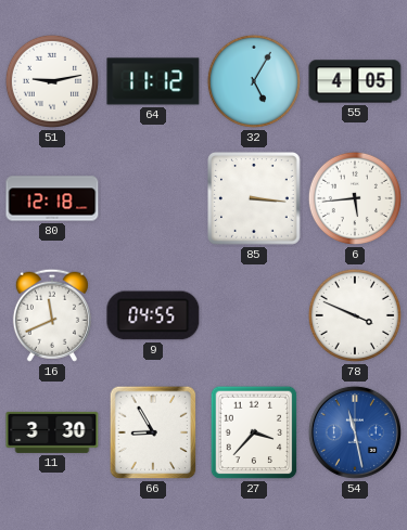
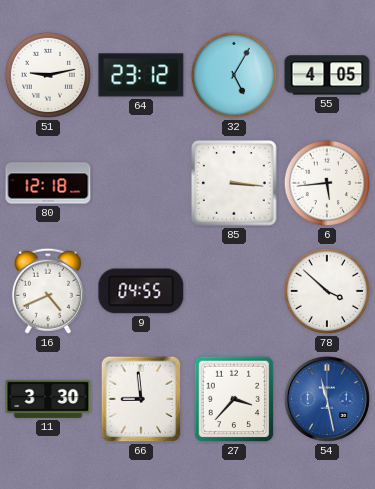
64: 11:12 -> 23:12
16: 11:41 -> 4:41
78: 3:49 -> 3:52
66: 8:55 -> 8:59
